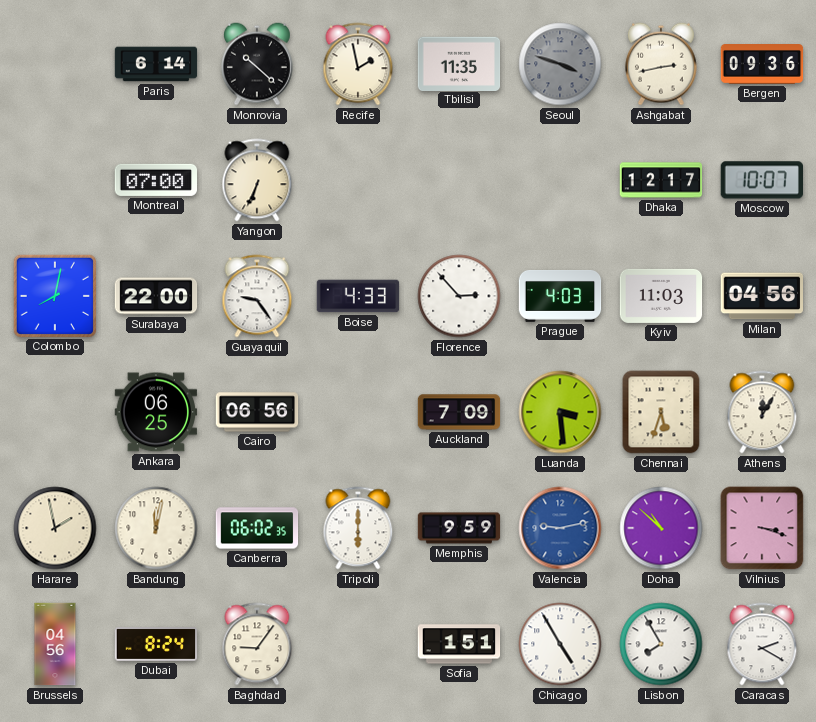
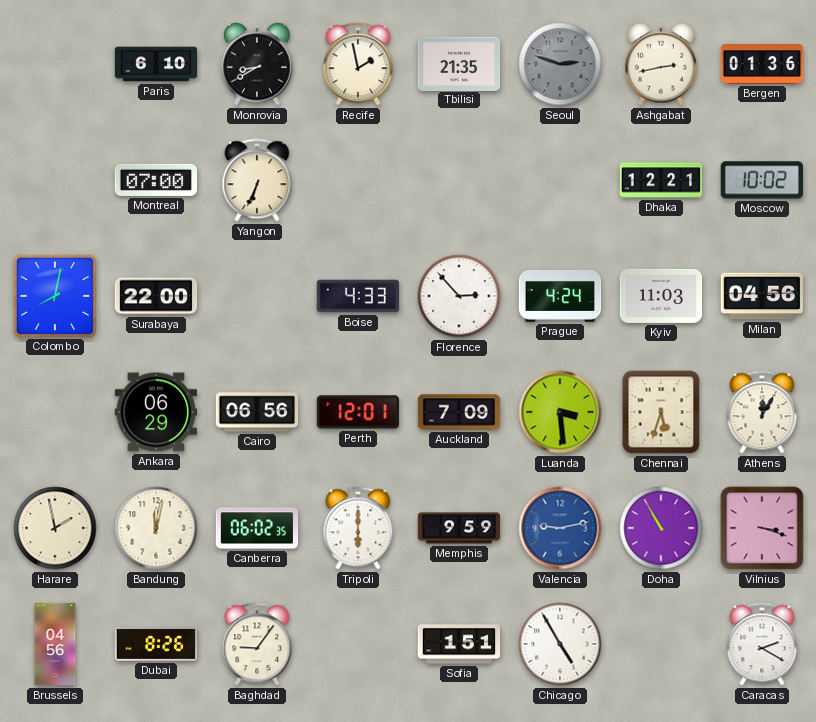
Paris: 6:14 -> 6:10
Monrovia: 10:22 -> 8:40
Tbilisi: 11:35 -> 21:35
Seoul: 3:48 -> 2:48
Bergen: 09:36 -> 01:36
Dhaka: 12:17 -> 12:21
Moscow: 10:07 -> 10:02
Guayaquil: 9:24 -> none
Prague: 4:03 -> 4:24
Ankara: 06:25 -> 06:29
Perth: none -> 12:01
Doha: 10:52 -> 10:55
Dubai: 8:24 -> 8:26
Lisbon: 7:55 -> none
